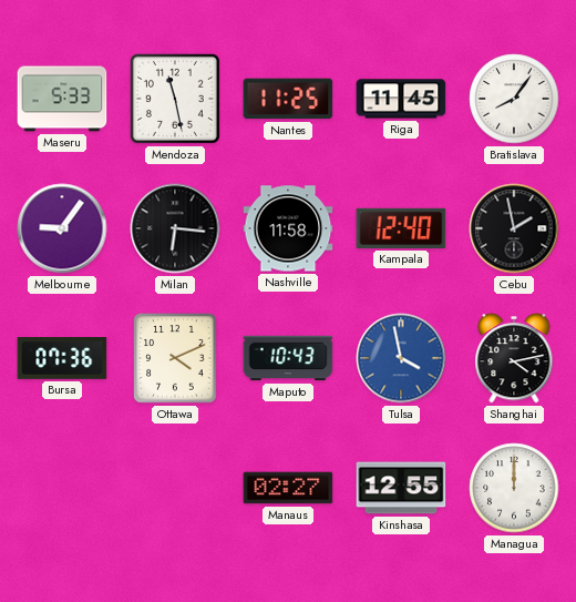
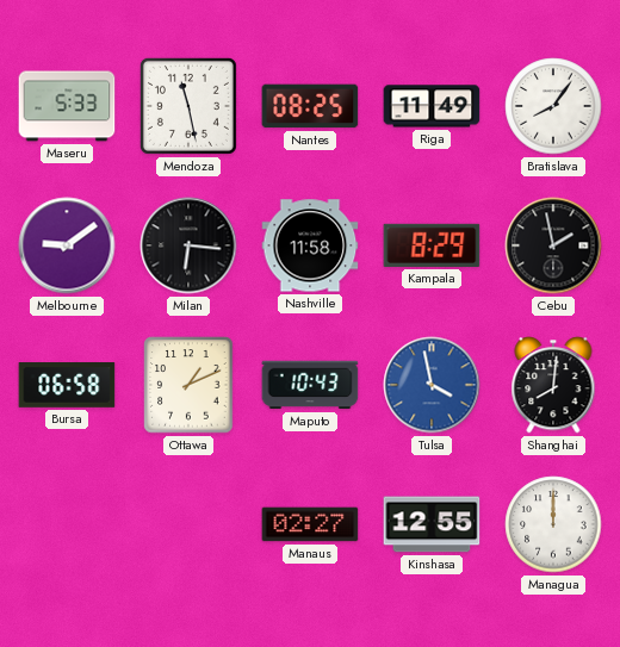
Nantes: 11:25 -> 08:25
Riga: 11:45 -> 11:49
Melbourne: 9:06 -> 9:09
Kampala: 12:40 -> 8:29
Bursa: 07:36 -> 06:58
Ottawa: 4:11 -> 1:11
Shanghai: 4:13 -> 8:01
